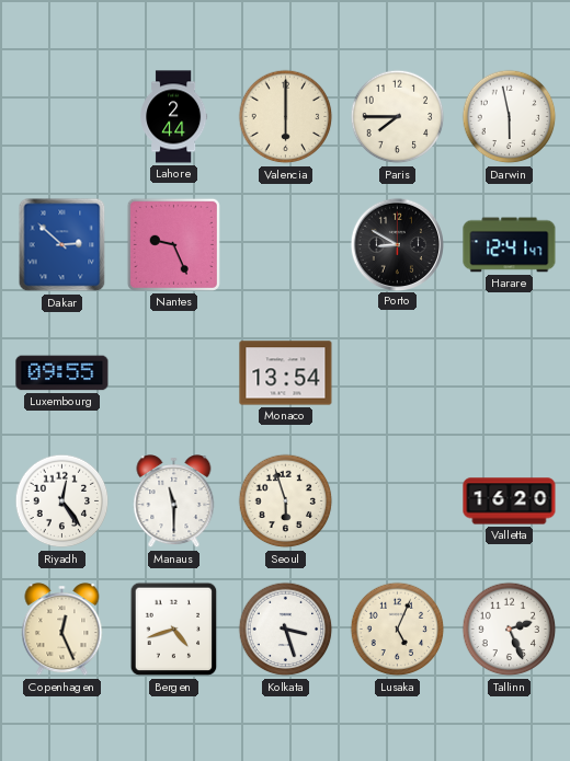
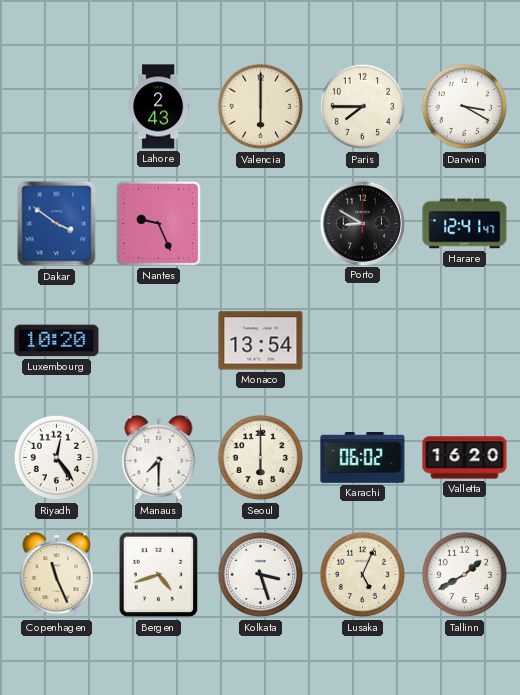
Lahore: 2:44 -> 2:43
Darwin: 5:58 -> 3:20
Dakar: 2:52 -> 3:51
Luxembourg: 09:55 -> 10:20
Manaus: 11:30 -> 7:30
Seoul: 5:57 -> 6:00
Karachi: none -> 06:02
Copenhagen: 12:26 -> 11:26
Tallinn: 2:26 -> 1:40
